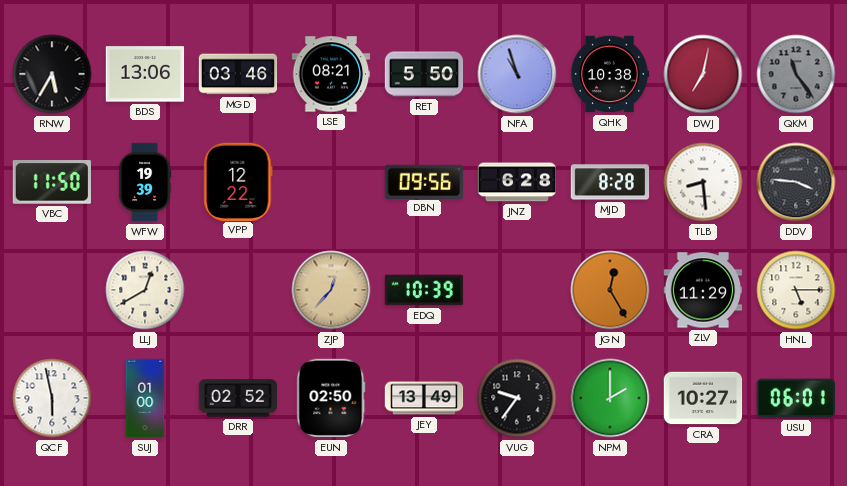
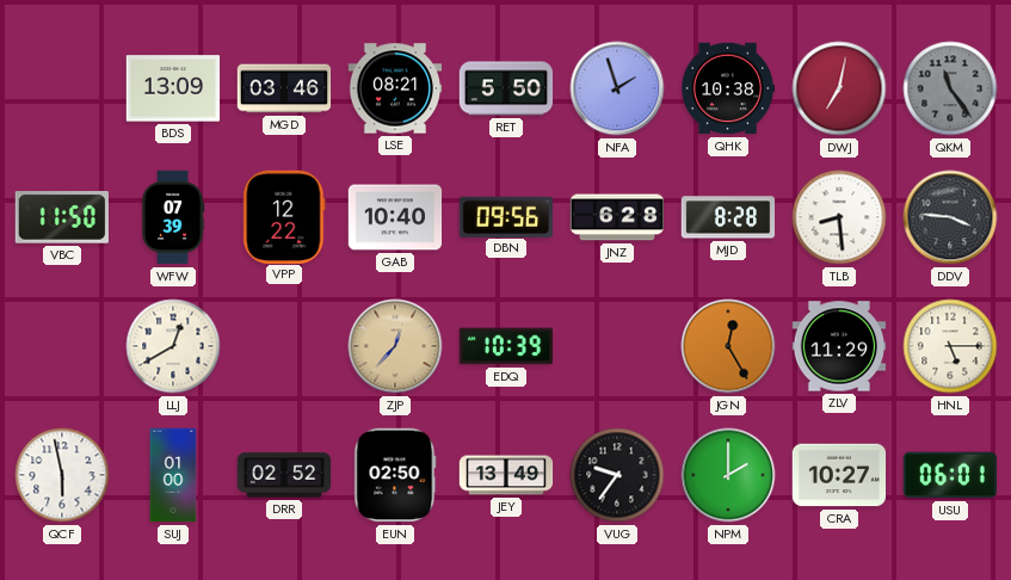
RNW: 5:35 -> none
BDS: 13:06 -> 13:09
NFA: 10:57 -> 1:57
WFW: 19:39 -> 07:39
GAB: none -> 10:40
